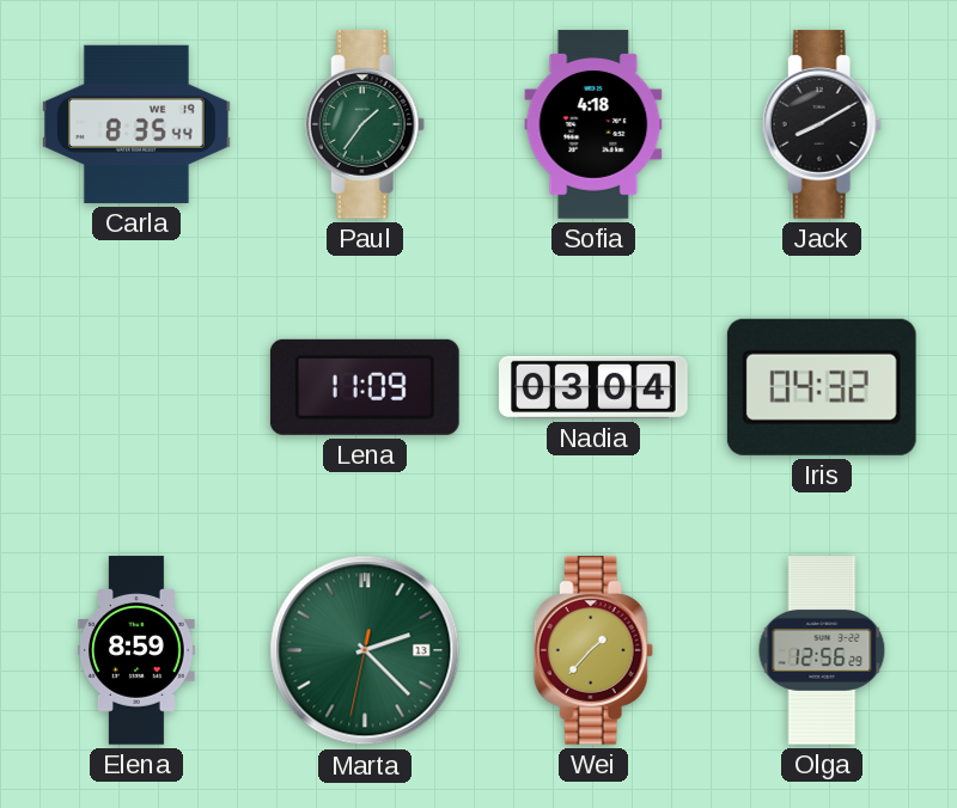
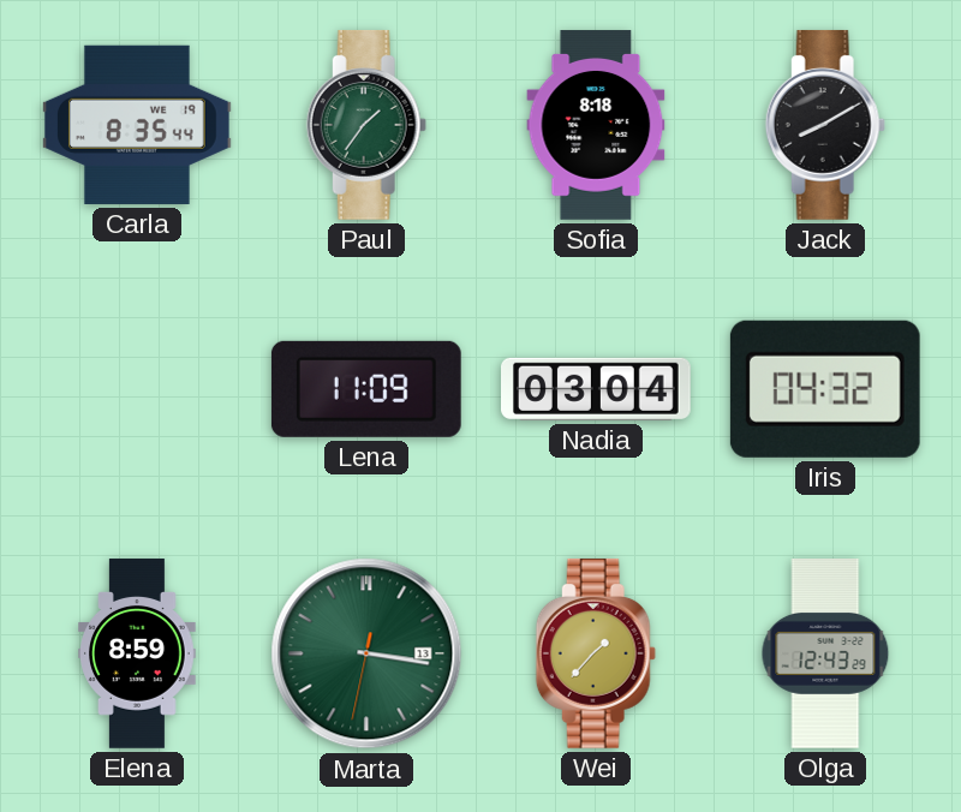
Sofia: 4:18 -> 8:18
Marta: 2:22 -> 3:16
Olga: 12:56 -> 12:43
